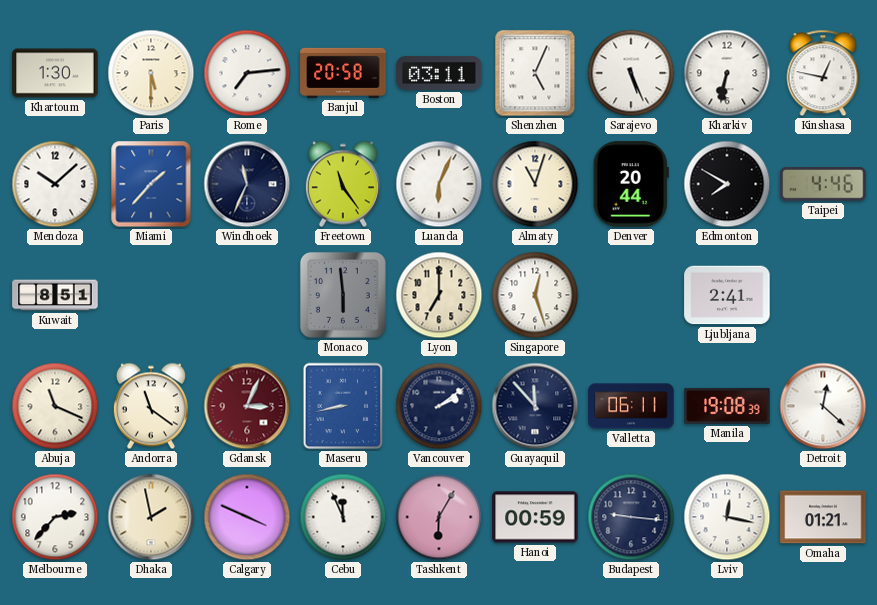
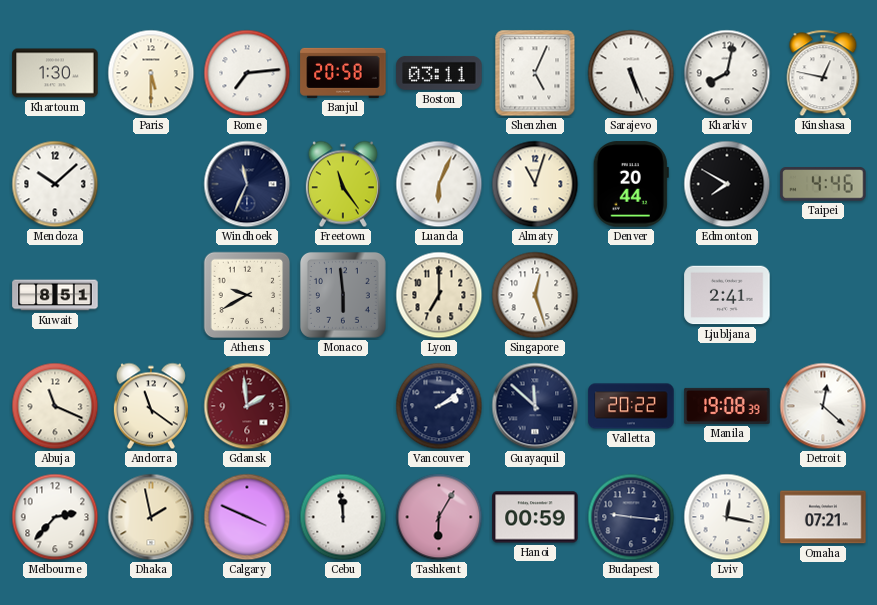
Kharkiv: 6:32 -> 8:02
Miami: 1:37 -> none
Athens: none -> 9:40
Gdansk: 3:04 -> 1:59
Maseru: 8:43 -> none
Guayaquil: 11:53 -> 11:52
Valletta: 06:11 -> 20:22
Cebu: 11:56 -> 11:59
Omaha: 01:21 -> 07:21
